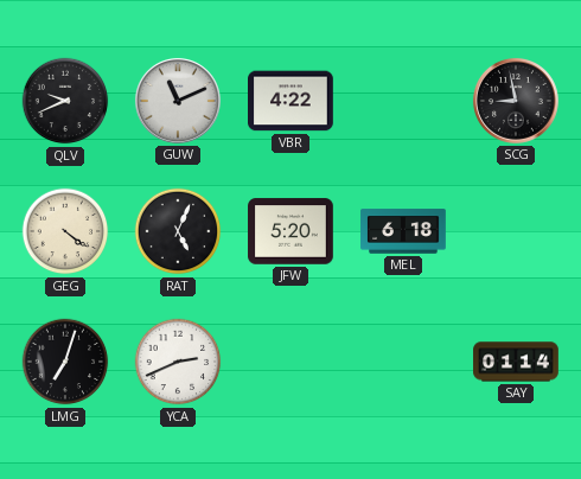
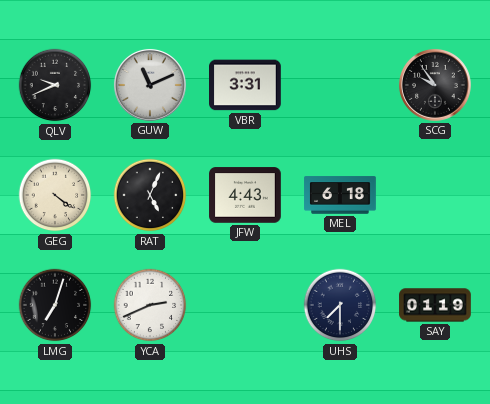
VBR: 4:22 -> 3:31
SCG: 8:58 -> 9:54
JFW: 5:20 -> 4:43
UHS: none -> 7:30
SAY: 01:14 -> 01:19
